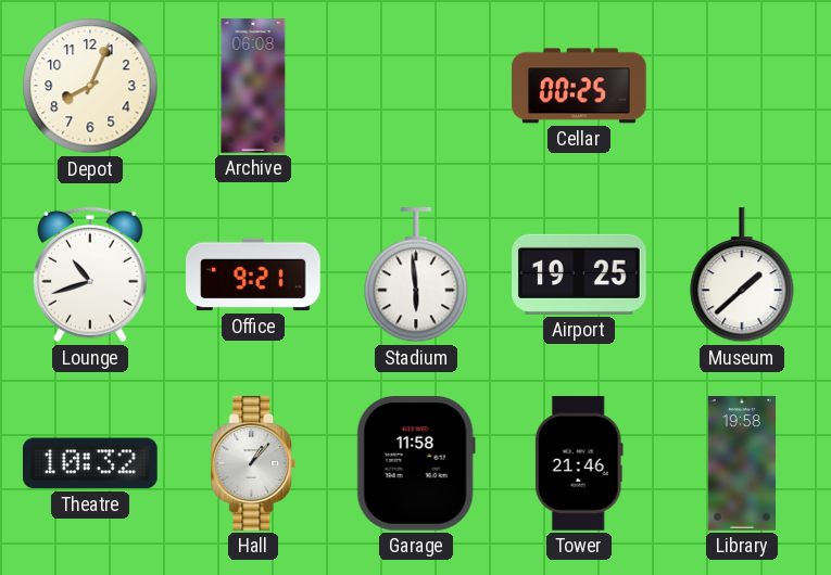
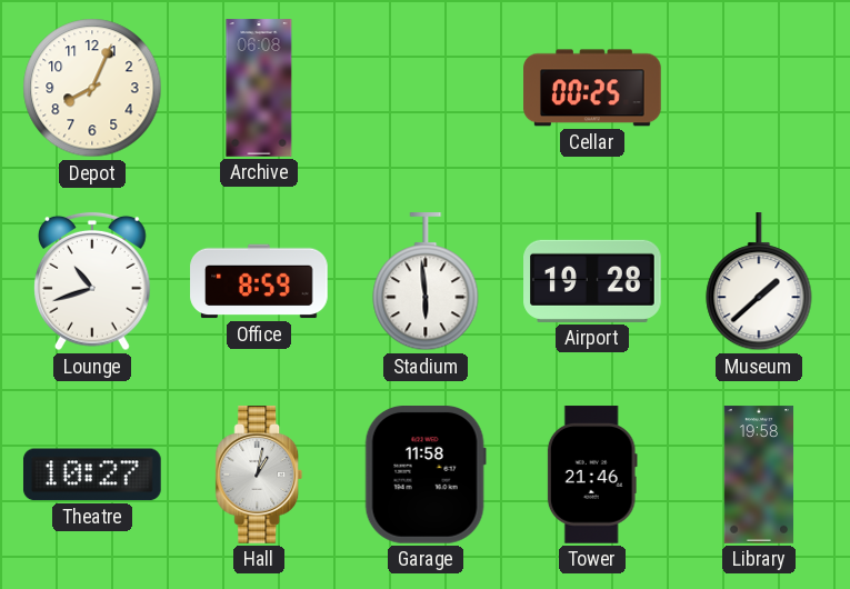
Office: 9:21 -> 8:59
Airport: 19:25 -> 19:28
Theatre: 10:32 -> 10:27
Hall: 1:07 -> 1:02
